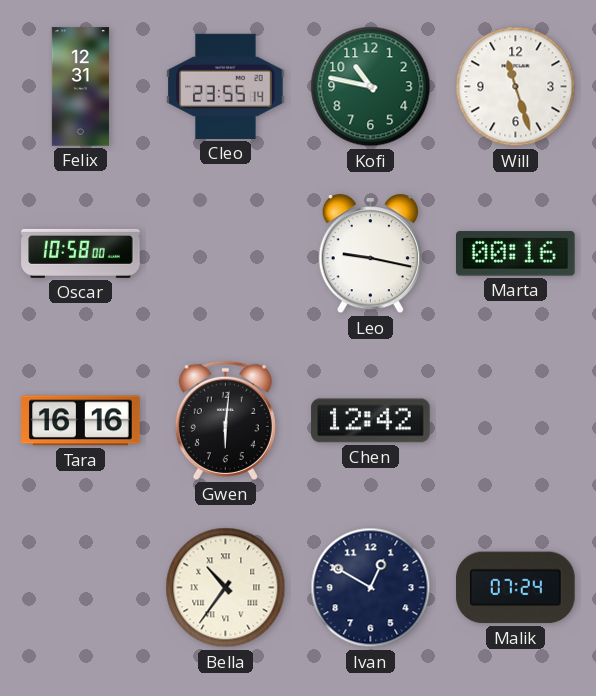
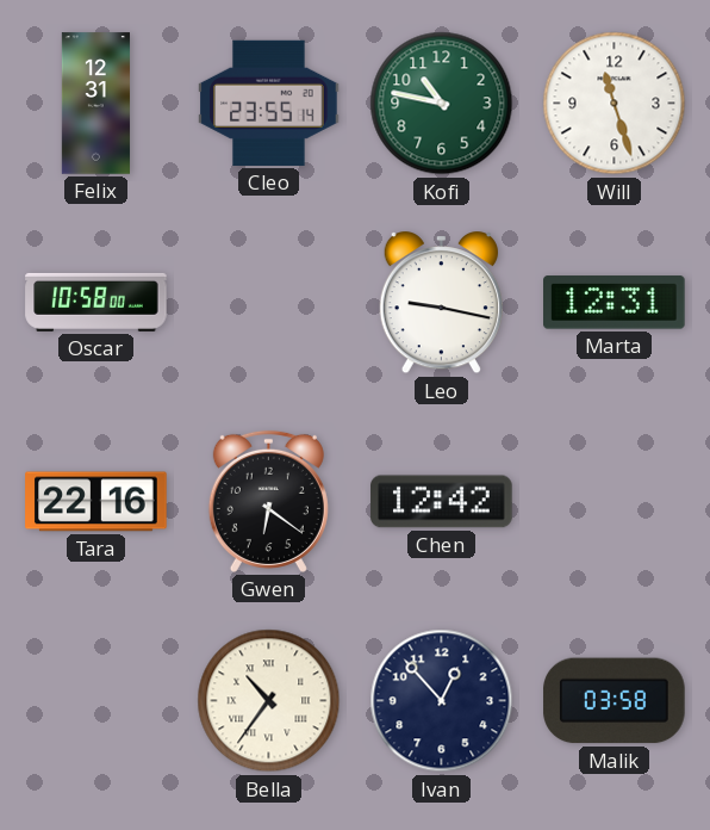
Marta: 00:16 -> 12:31
Tara: 16:16 -> 22:16
Gwen: 6:01 -> 6:21
Ivan: 12:50 -> 12:53
Malik: 07:24 -> 03:58
